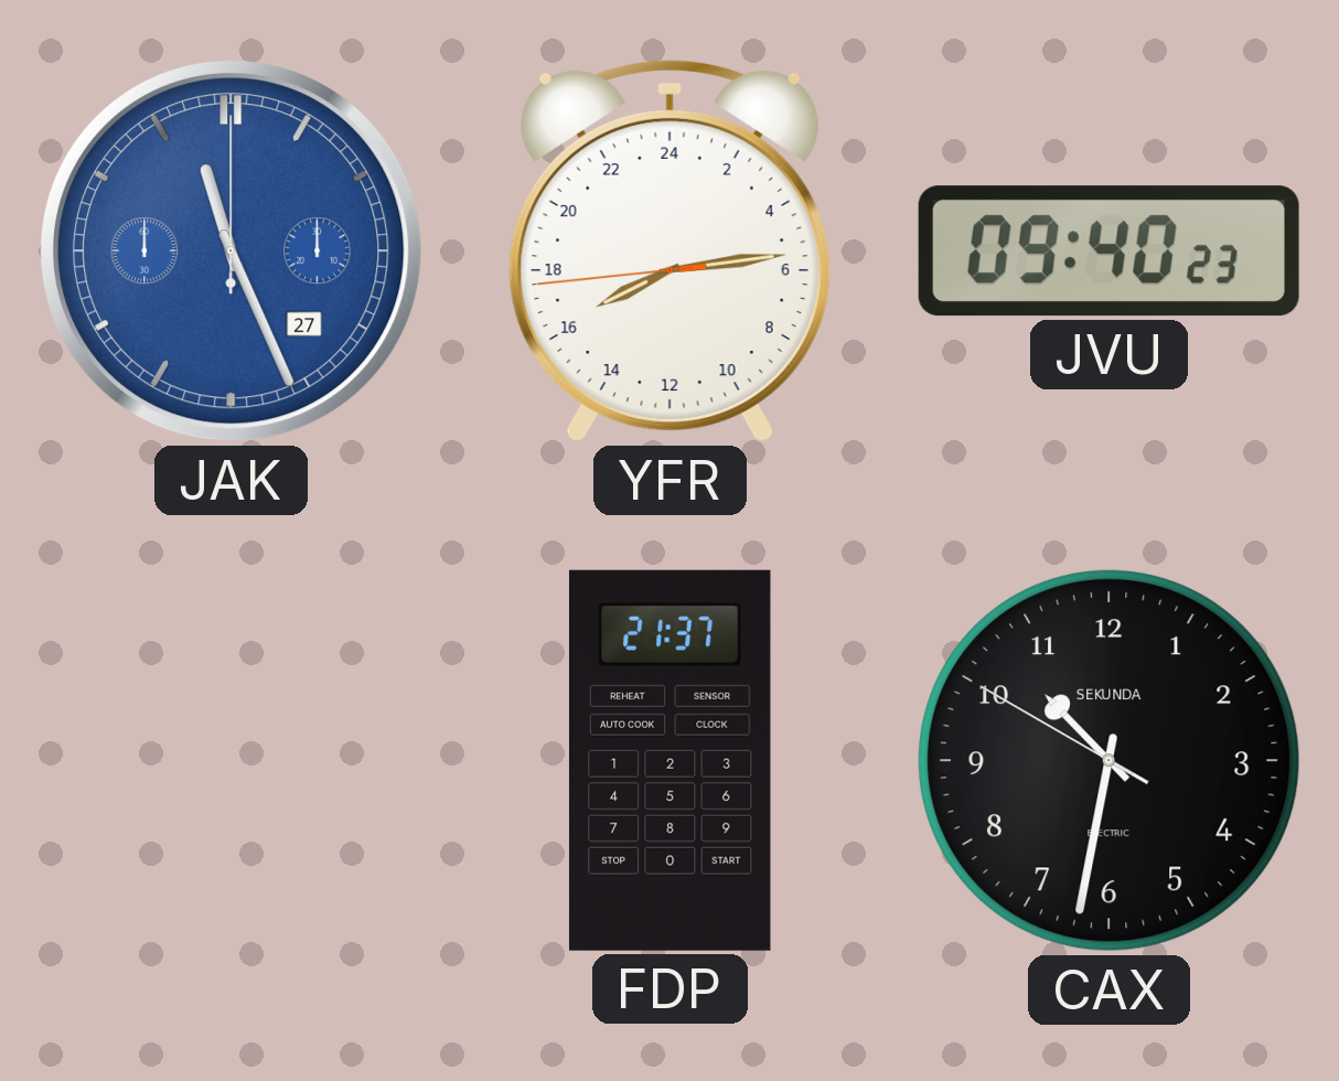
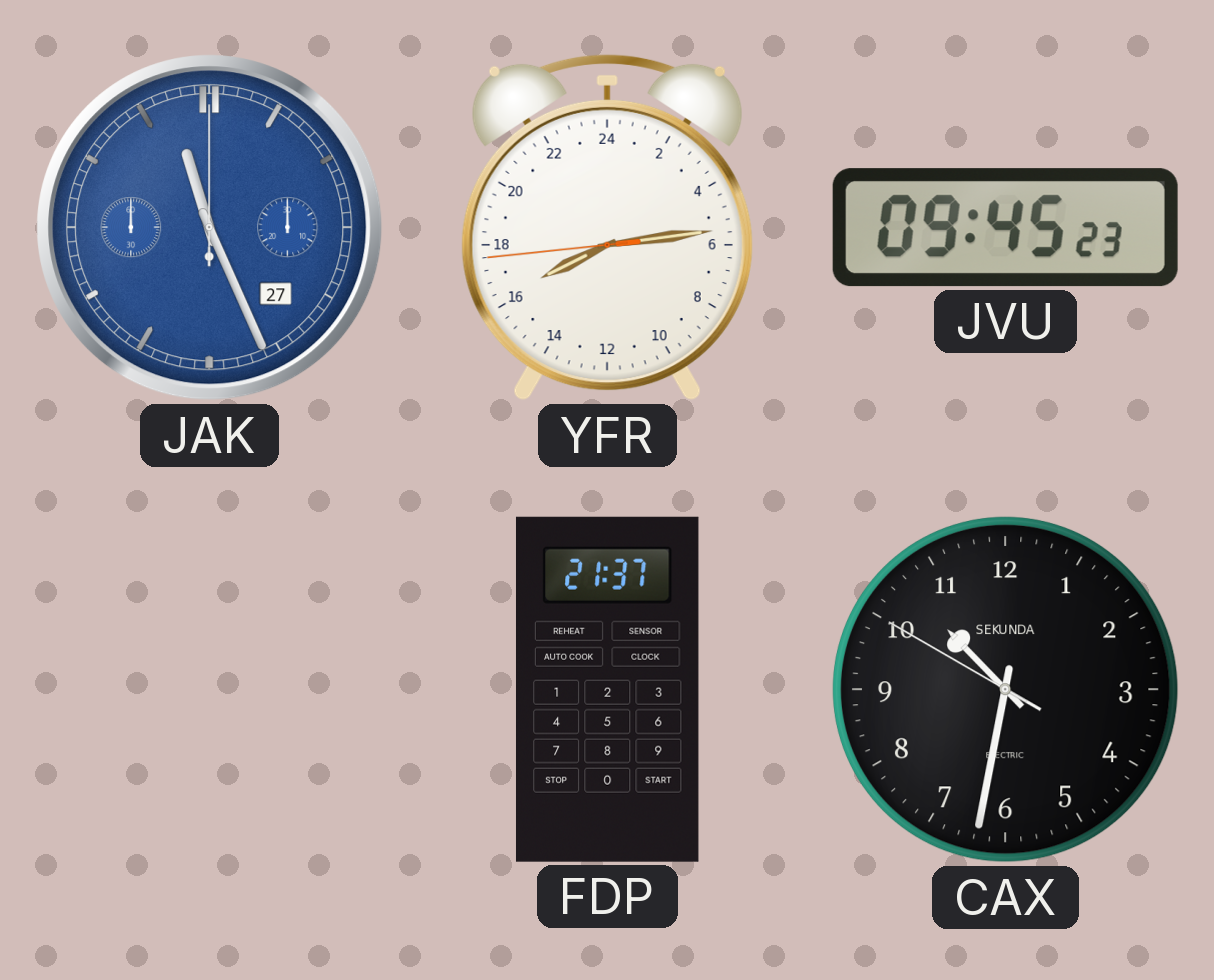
JVU: 09:40 -> 09:45
